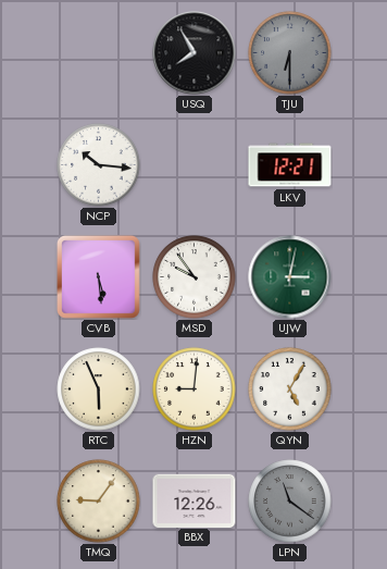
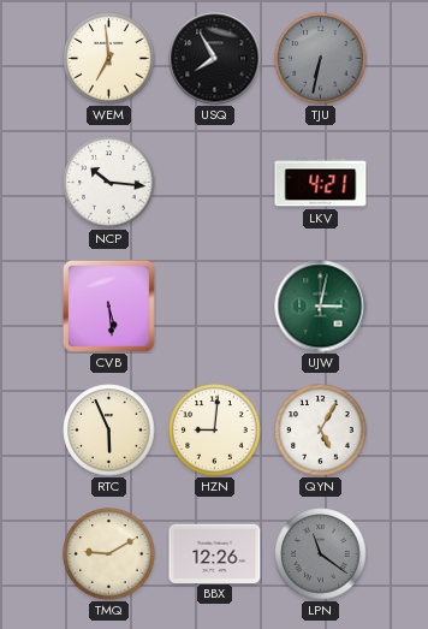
WEM: none -> 6:59
TJU: 6:30 -> 6:32
LKV: 12:21 -> 4:21
MSD: 9:54 -> none
TMQ: 9:06 -> 9:10
